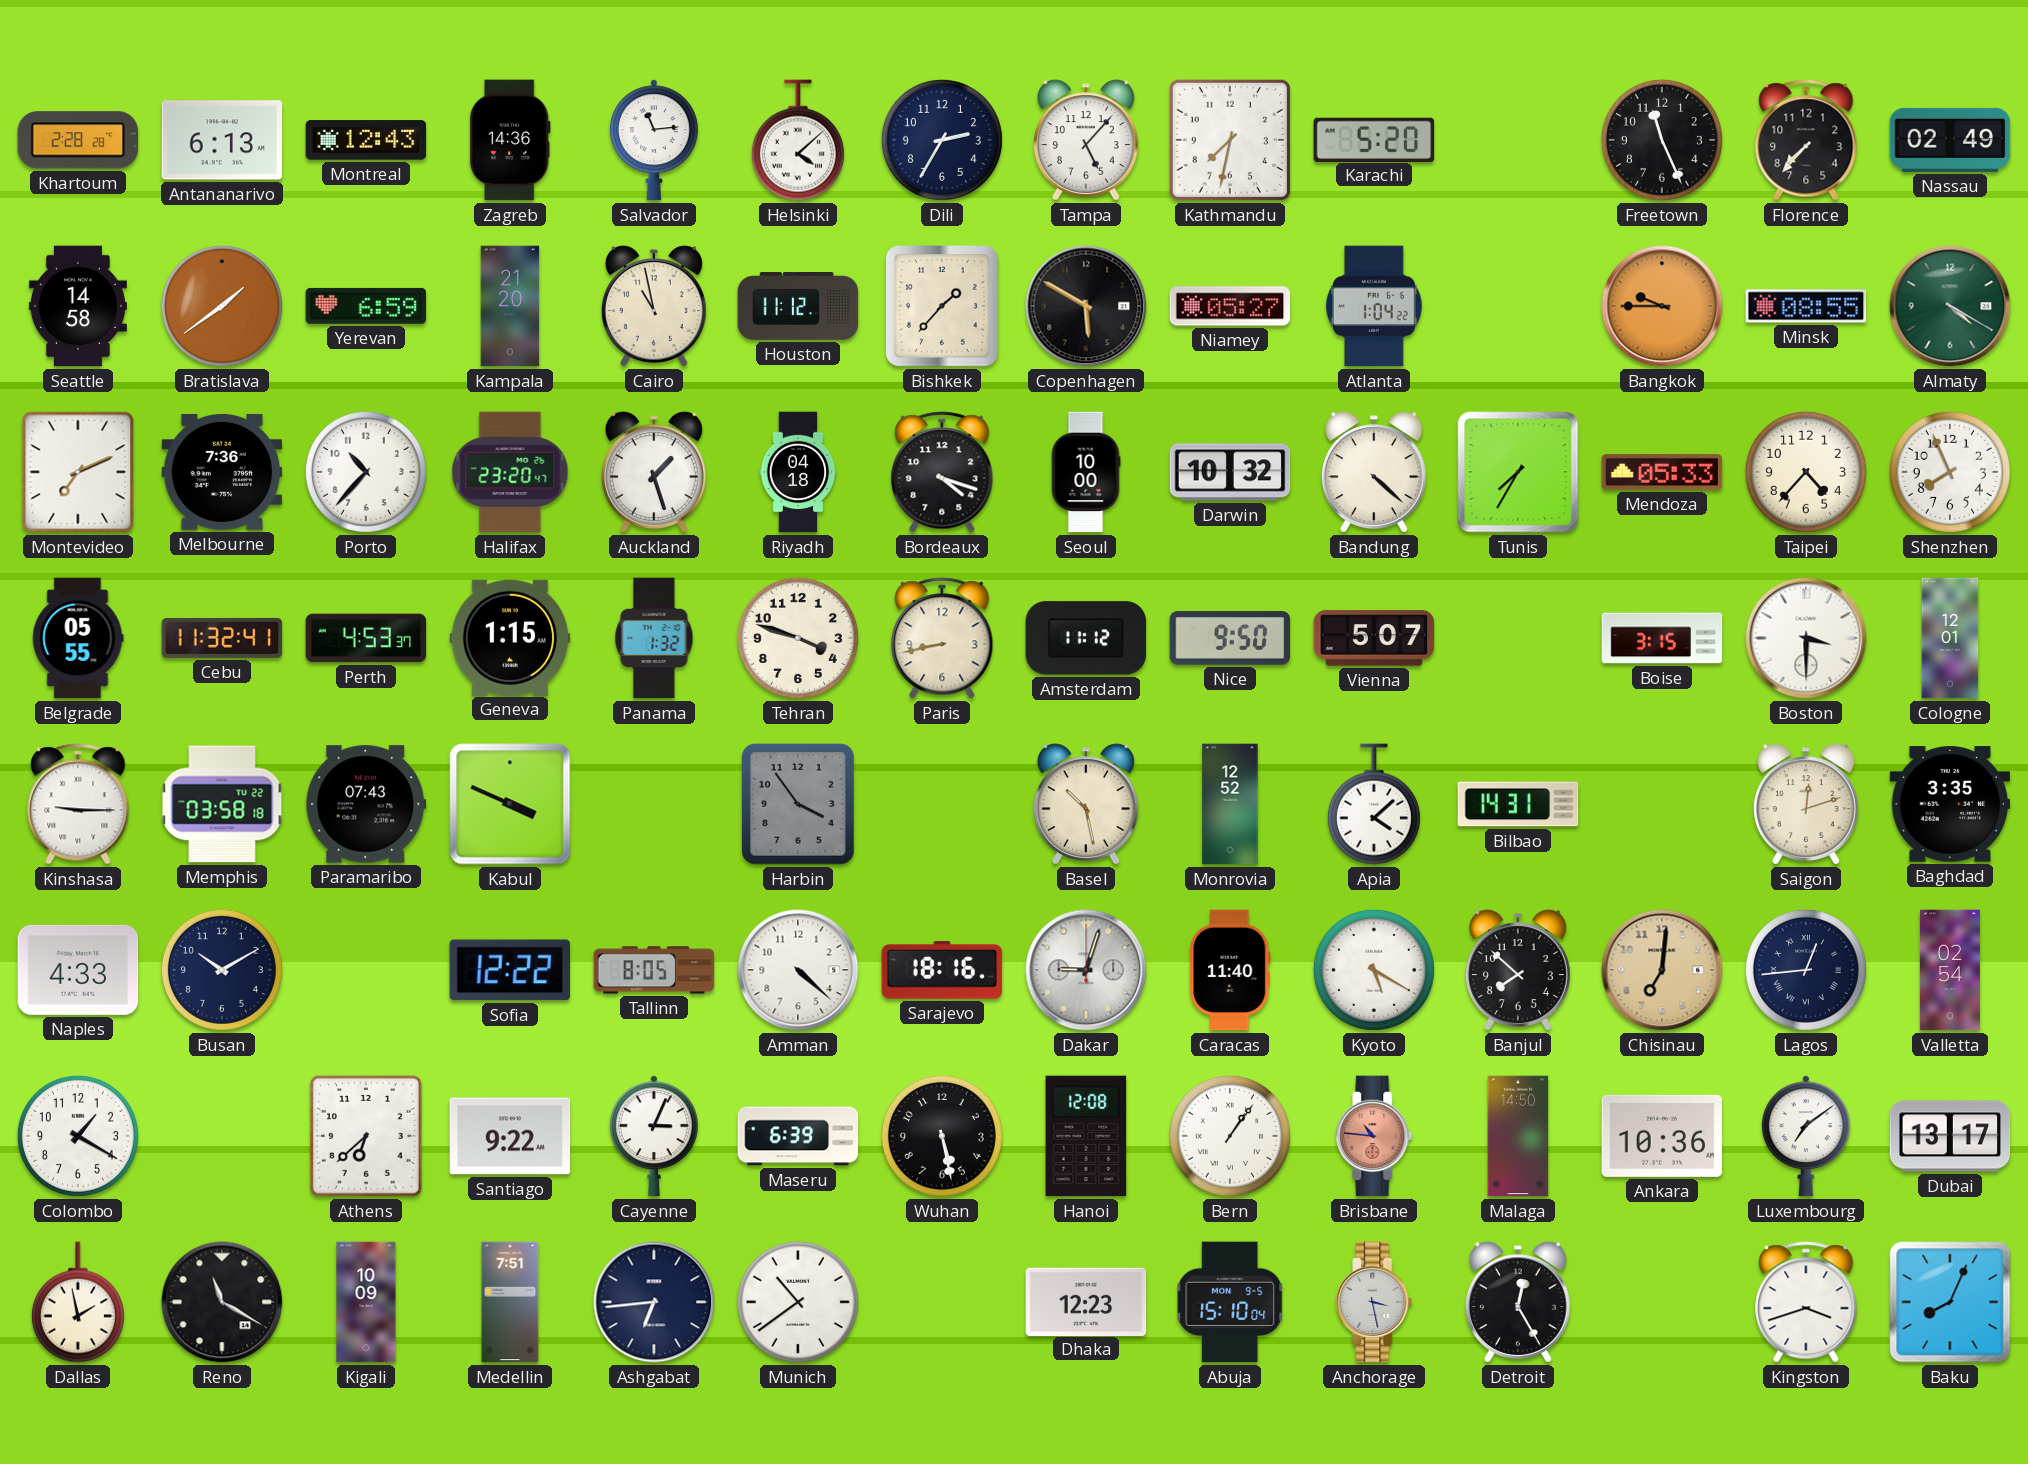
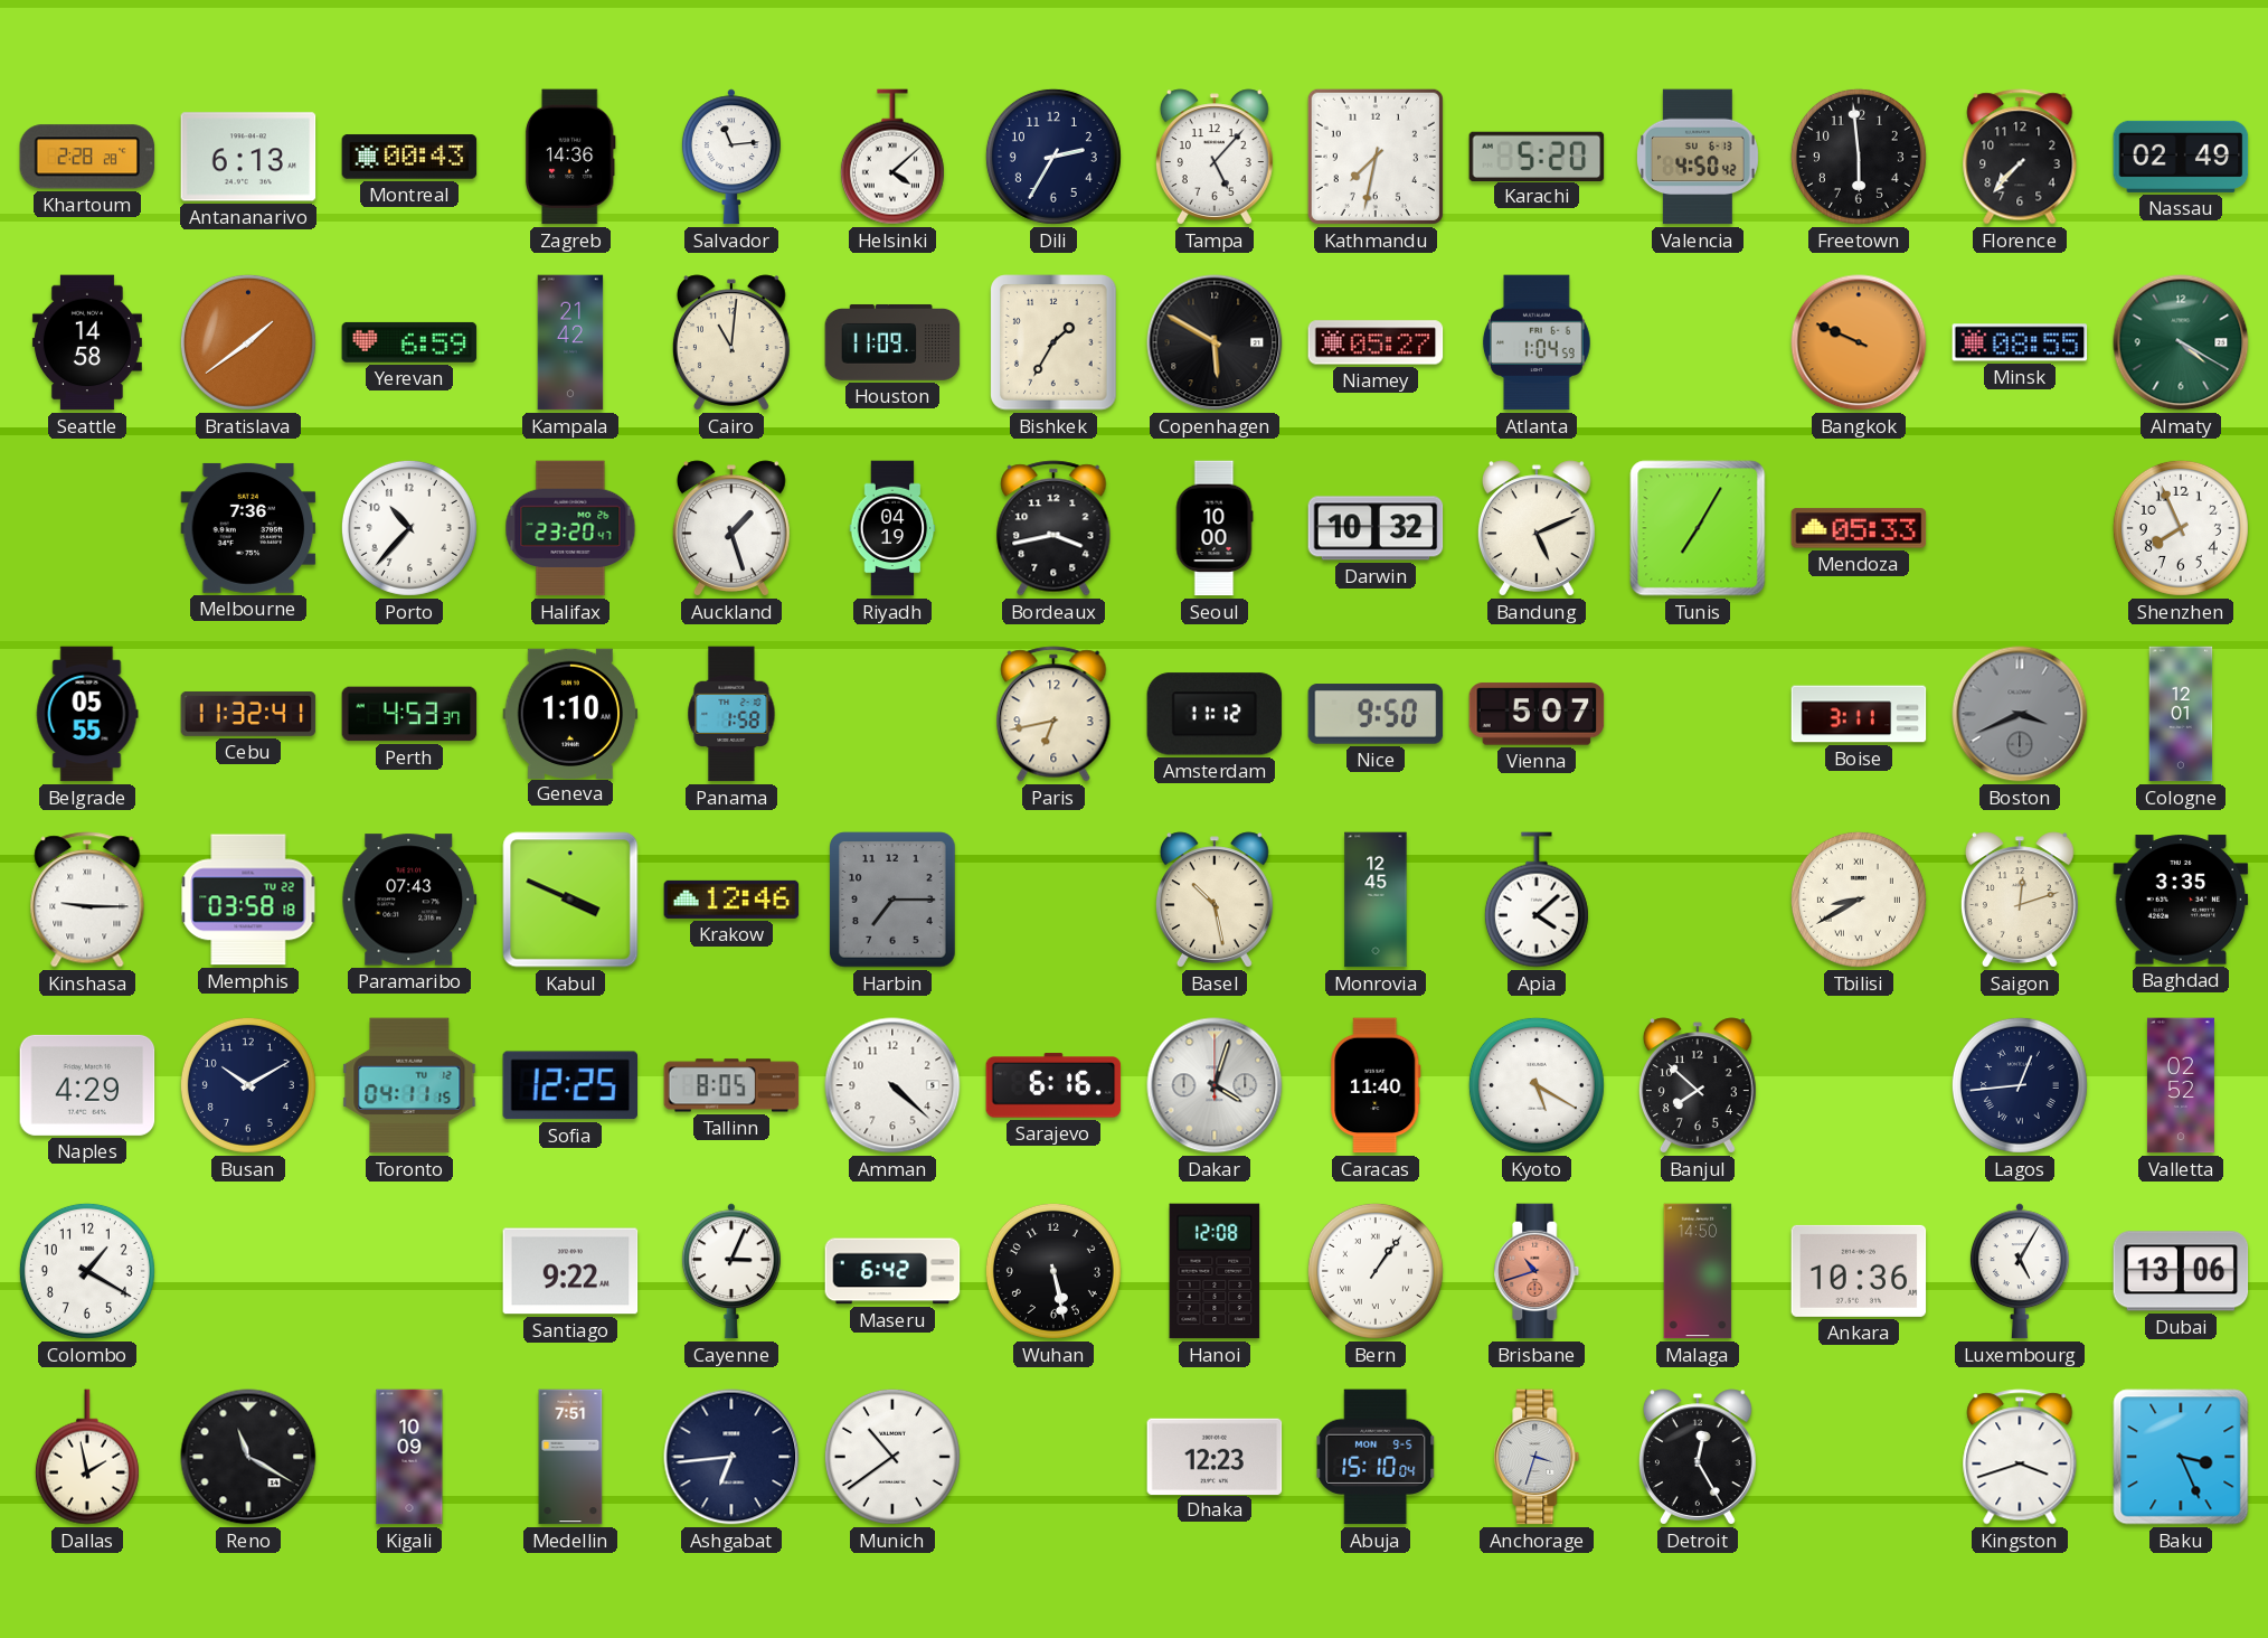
Montreal: 12:43 -> 00:43
Valencia: none -> 4:50
Freetown: 11:26 -> 5:59
Kampala: 21:20 -> 21:42
Cairo: 10:58 -> 11:01
Houston: 11:12 -> 11:09
Bishkek: 1:37 -> 1:35
Atlanta: 1:04:22 -> 1:04:59
Bangkok: 9:45 -> 9:49
Montevideo: 7:11 -> none
Riyadh: 04:18 -> 04:19
Bordeaux: 4:18 -> 3:43
Bandung: 4:22 -> 5:11
Tunis: 7:35 -> 7:05
Taipei: 4:37 -> none
Geneva: 1:15 -> 1:10
Panama: 1:32 -> 1:58
Tehran: 3:48 -> none
Paris: 8:43 -> 6:43
Boise: 3:15 -> 3:11
Boston: 3:30 -> 3:41
Boston dial: white -> grey
Krakow: none -> 12:46
Harbin: 3:54 -> 7:15
Monrovia: 12:52 -> 12:45
Bilbao: 14:31 -> none
Tbilisi: none -> 8:40
Naples: 4:33 -> 4:29
Toronto: none -> 04:11
Sofia: 12:22 -> 12:25
Sarajevo: 18:16 -> 6:16
Dakar: 9:03 -> 4:03
Chisinau: 7:01 -> none
Valletta: 02:54 -> 02:52
Athens: 6:38 -> none
Maseru: 6:39 -> 6:42
Brisbane: 10:46 -> 10:42
Luxembourg: 7:09 -> 5:05
Dubai: 13:17 -> 13:06
Anchorage: 3:28 -> 3:33
Baku: 8:04 -> 3:26
